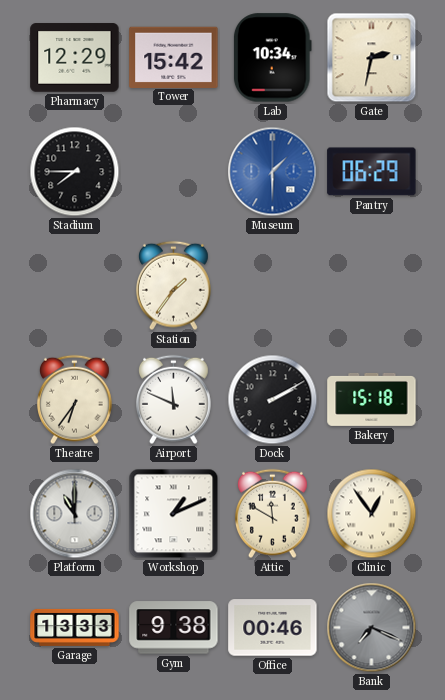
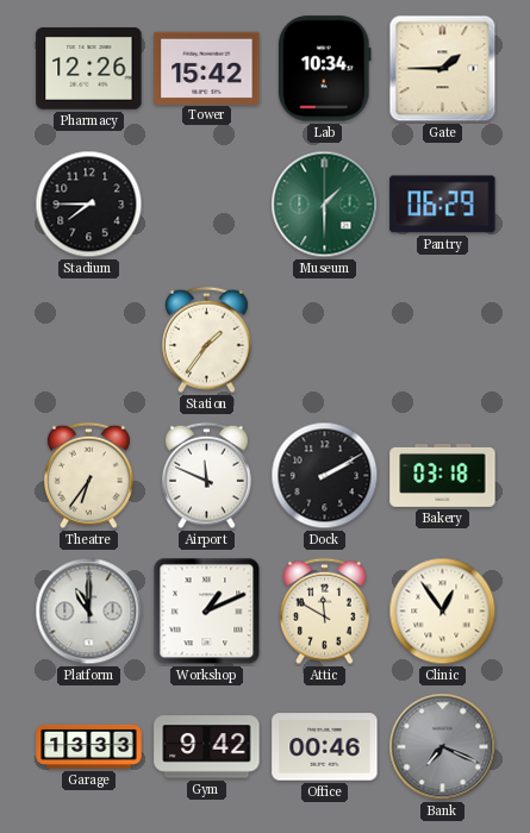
Pharmacy: 12:29 -> 12:26
Gate: 2:32 -> 1:45
Museum dial: blue -> green
Bakery: 15:18 -> 03:18
Gym: 9:38 -> 9:42
